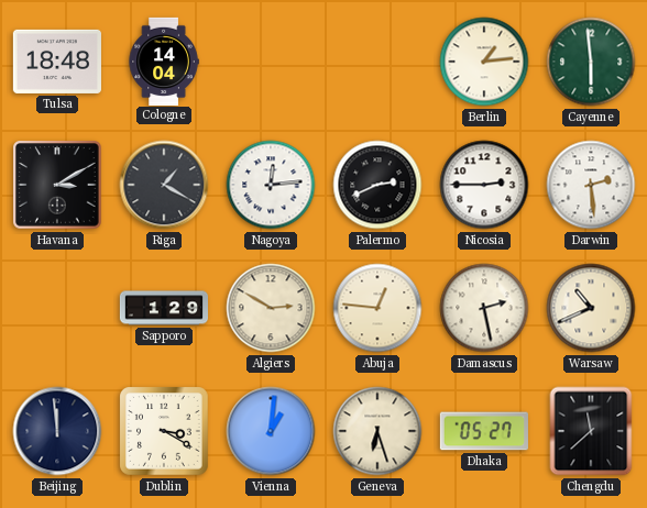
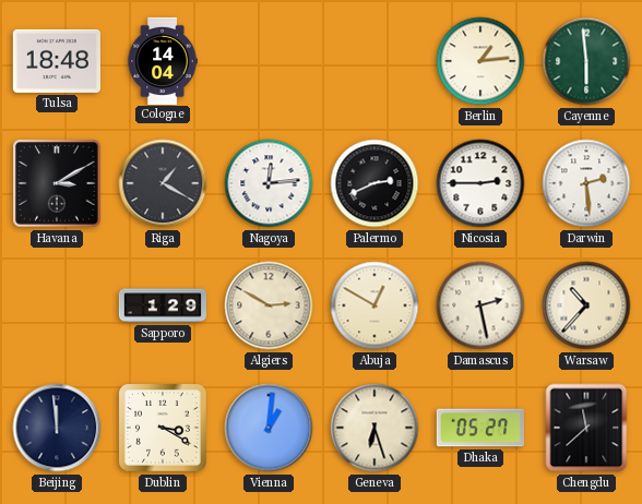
Abuja: 12:46 -> 12:50
Warsaw: 10:41 -> 10:37
